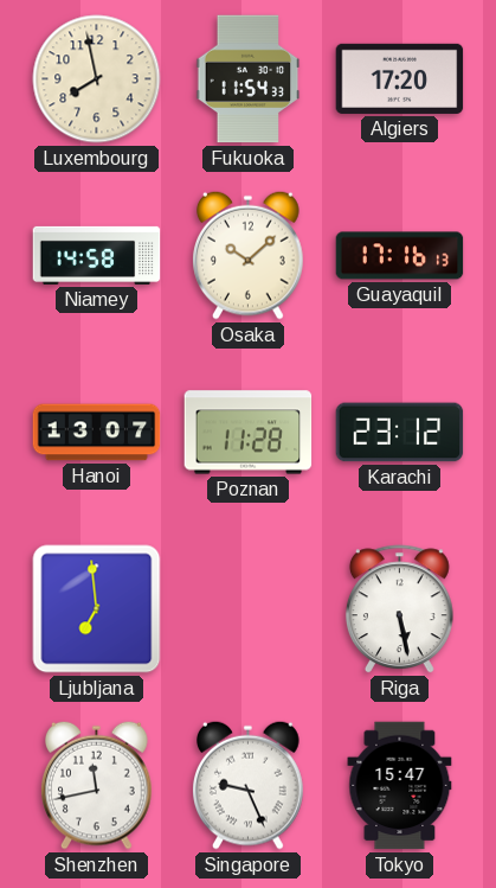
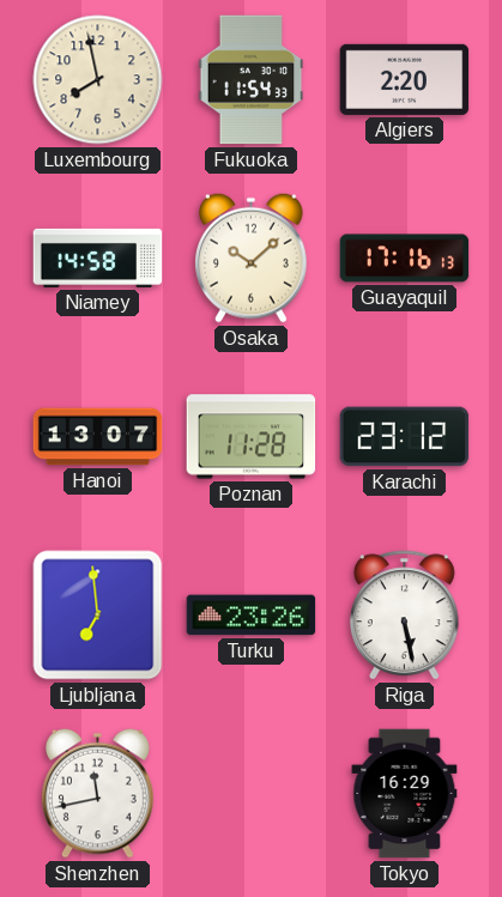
Algiers: 17:20 -> 2:20
Turku: none -> 23:26
Singapore: 9:26 -> none
Tokyo: 15:47 -> 16:29
